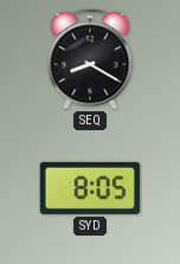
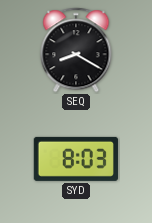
SYD: 8:05 -> 8:03
